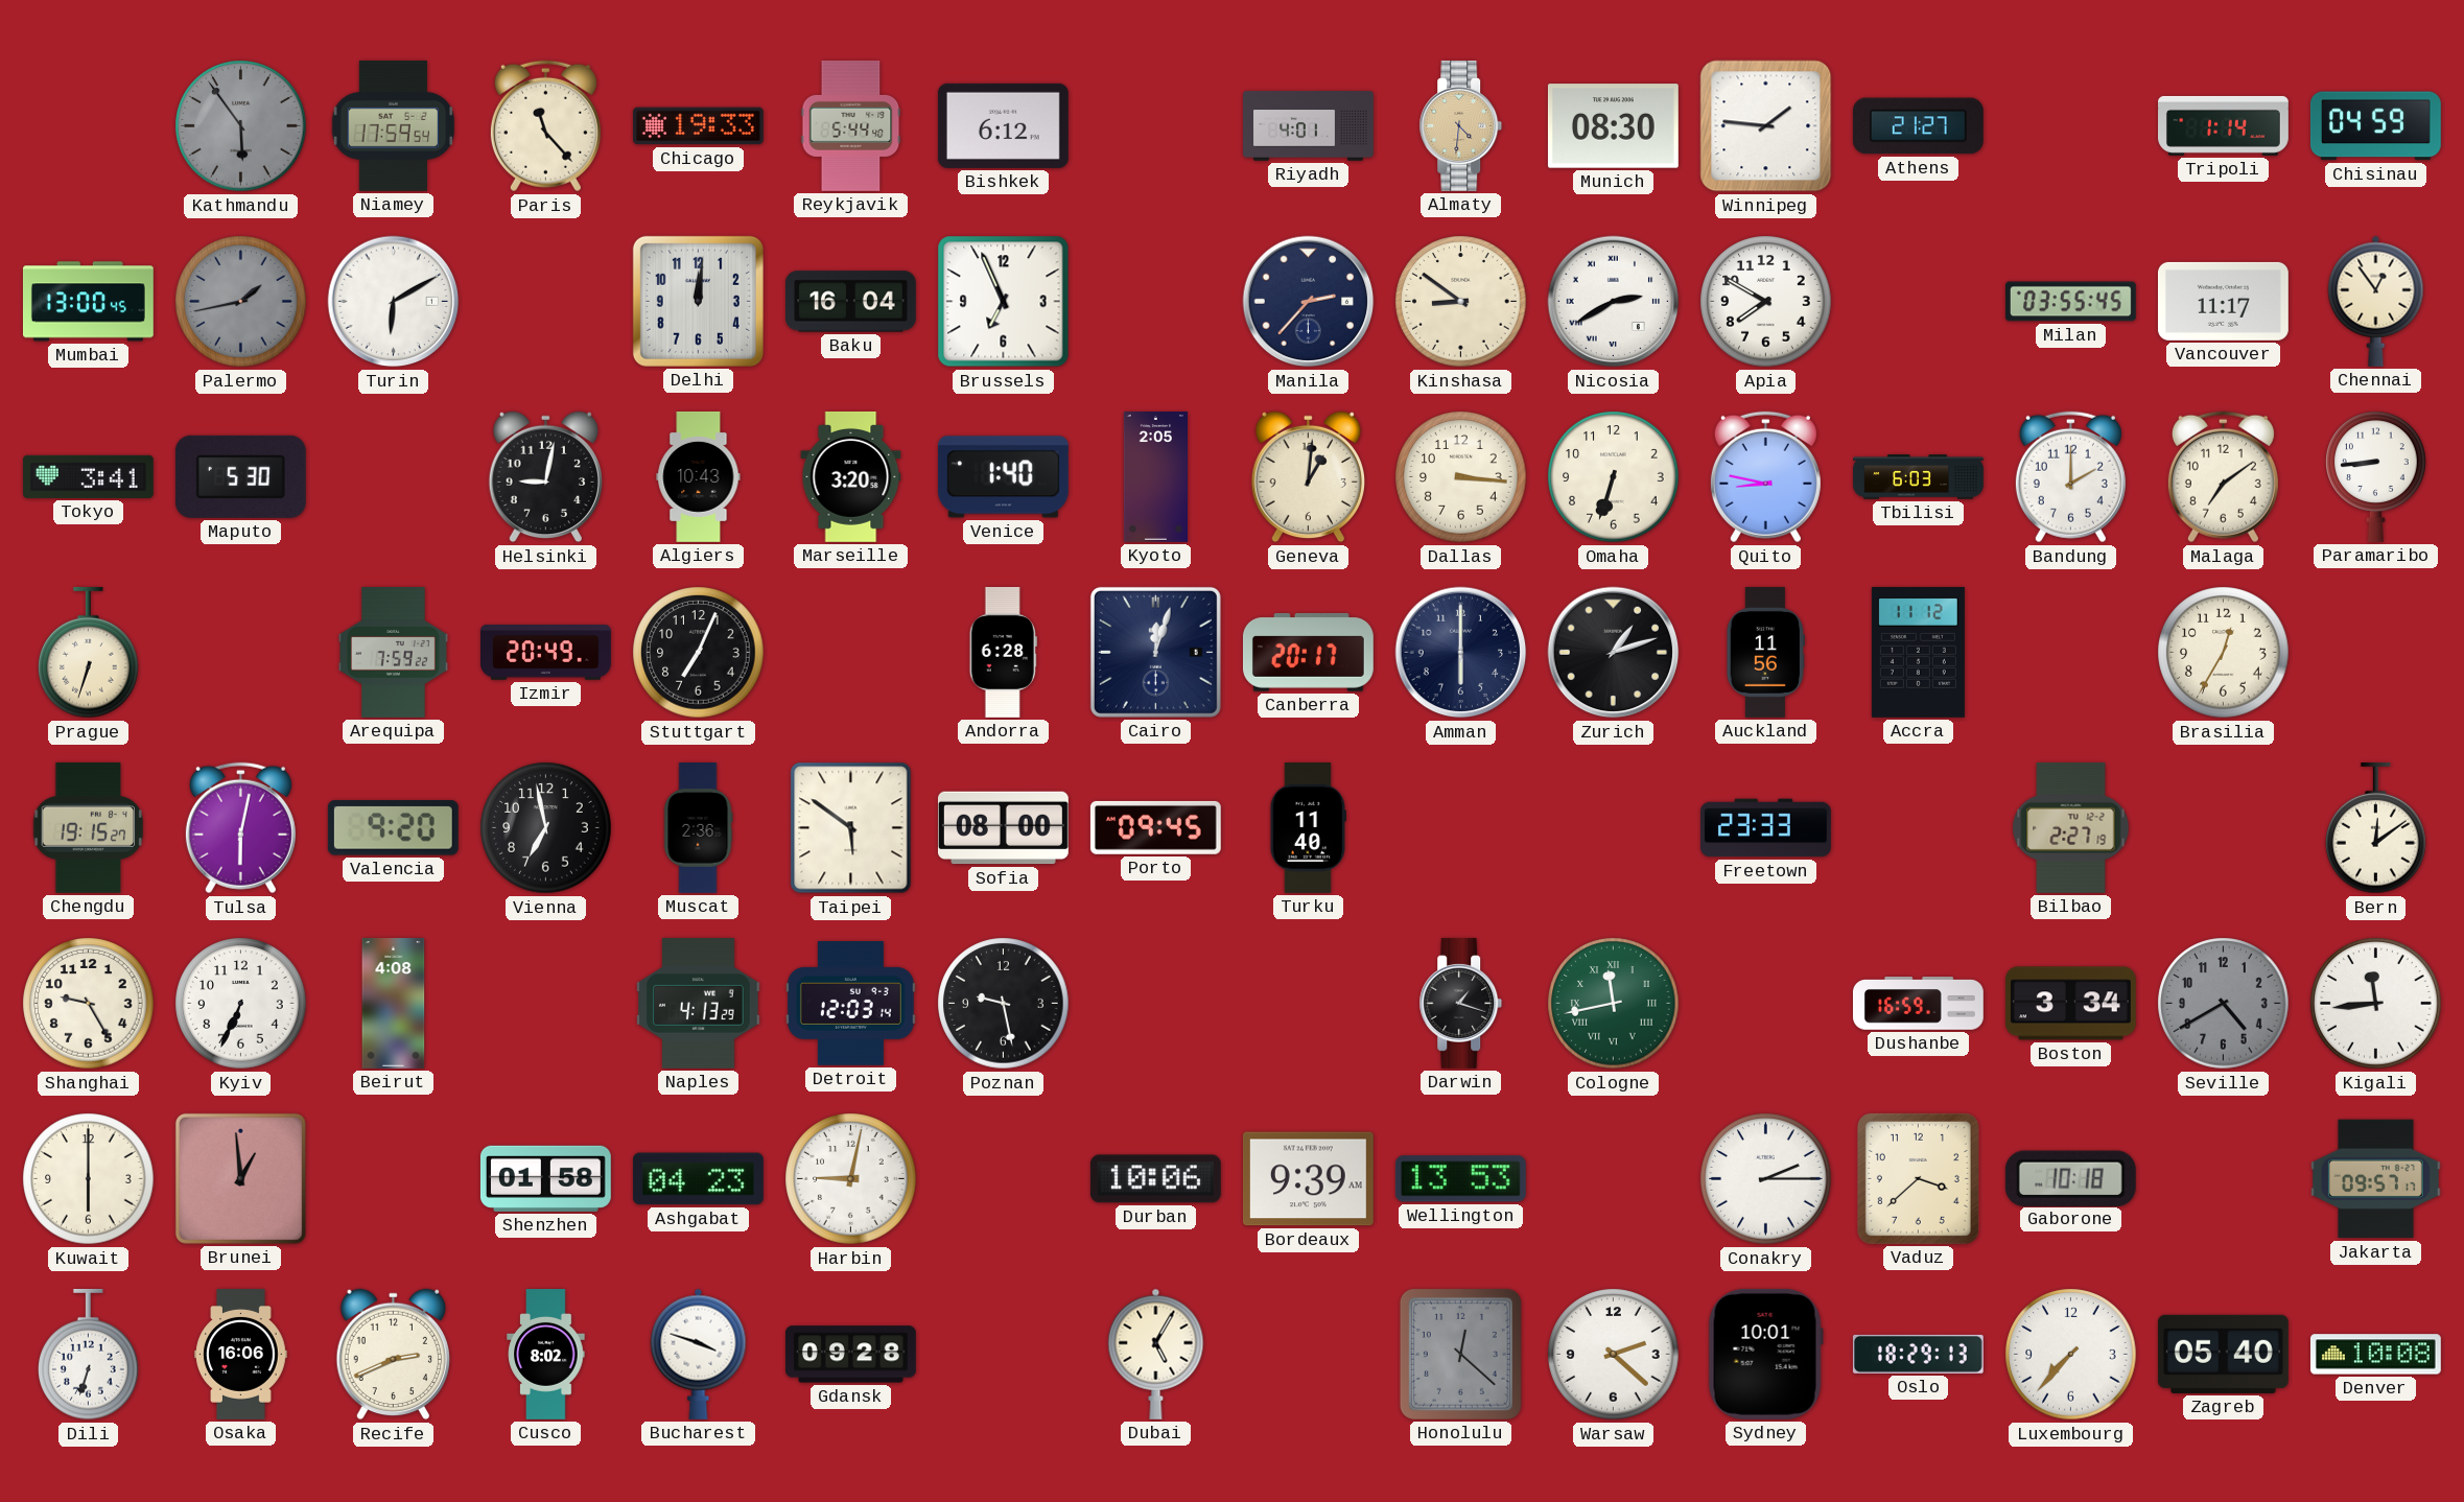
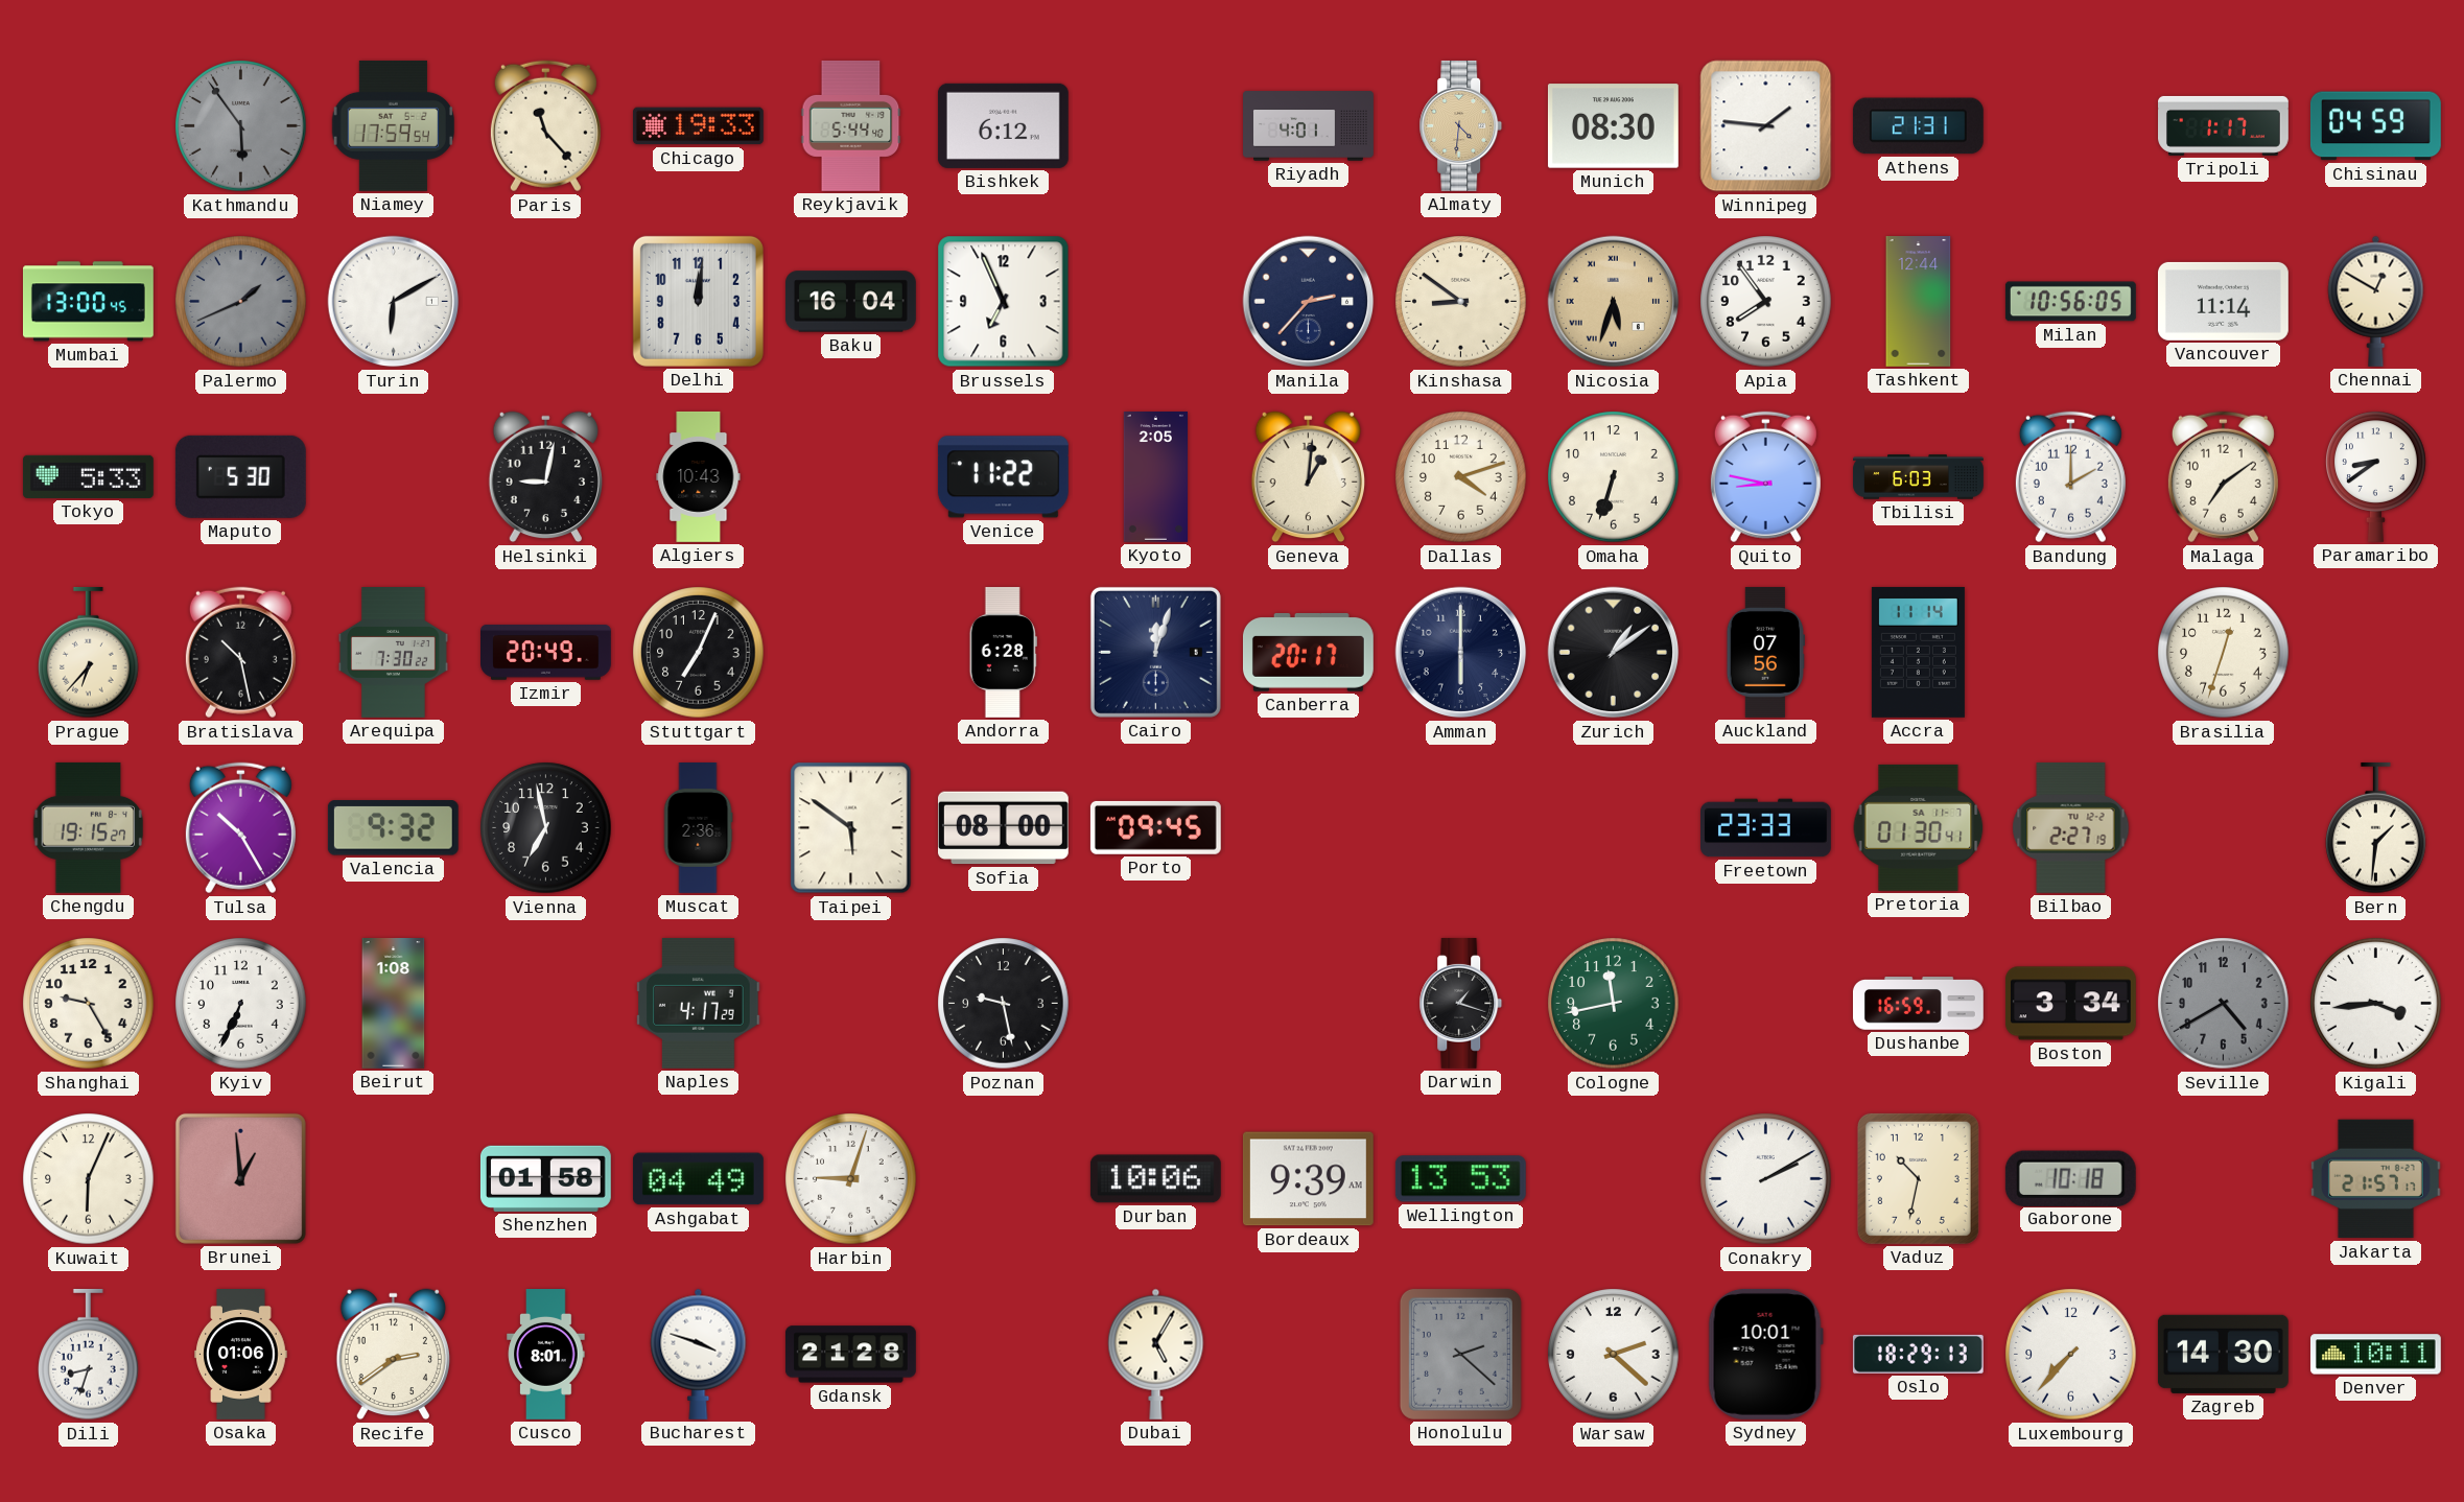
Athens: 21:27 -> 21:31
Tripoli: 1:14 -> 1:17
Palermo: 1:43 -> 1:41
Nicosia: 2:40 -> 5:33
Nicosia dial: white -> champagne
Apia: 7:50 -> 7:54
Tashkent: none -> 12:44
Milan: 03:55 -> 10:56
Vancouver: 11:17 -> 11:14
Chennai: 12:54 -> 12:50
Tokyo: 3:41 -> 5:33
Marseille: 3:20 -> none
Venice: 1:40 -> 11:22
Dallas: 3:16 -> 4:12
Paramaribo: 8:44 -> 8:39
Prague: 6:33 -> 6:37
Bratislava: none -> 10:28
Arequipa: 7:59 -> 7:30
Zurich: 1:12 -> 1:09
Auckland: 11:56 -> 07:56
Accra: 11:12 -> 11:14
Brasilia: 12:35 -> 12:33
Tulsa: 6:02 -> 10:25
Valencia: 9:20 -> 9:32
Turku: 11:40 -> none
Pretoria: none -> 01:30
Bern: 12:09 -> 1:31
Beirut: 4:08 -> 1:08
Naples: 4:13 -> 4:17
Detroit: 12:03 -> none
Cologne numerals: Roman -> Arabic
Kigali: 11:44 -> 3:44
Kuwait: 6:00 -> 6:04
Ashgabat: 04:23 -> 04:49
Harbin: 9:02 -> 9:03
Conakry: 2:15 -> 2:10
Vaduz: 3:38 -> 10:32
Jakarta: 09:57 -> 21:57
Dili: 6:33 -> 8:33
Osaka: 16:06 -> 01:06
Recife: 2:41 -> 2:39
Cusco: 8:02 -> 8:01
Gdansk: 09:28 -> 21:28
Honolulu: 12:22 -> 2:22
Zagreb: 05:40 -> 14:30
Denver: 10:08 -> 10:11
